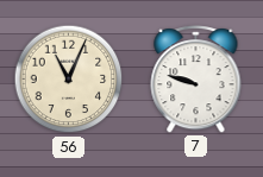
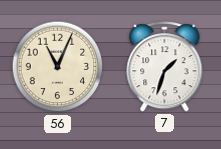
7: 9:48 -> 1:33
